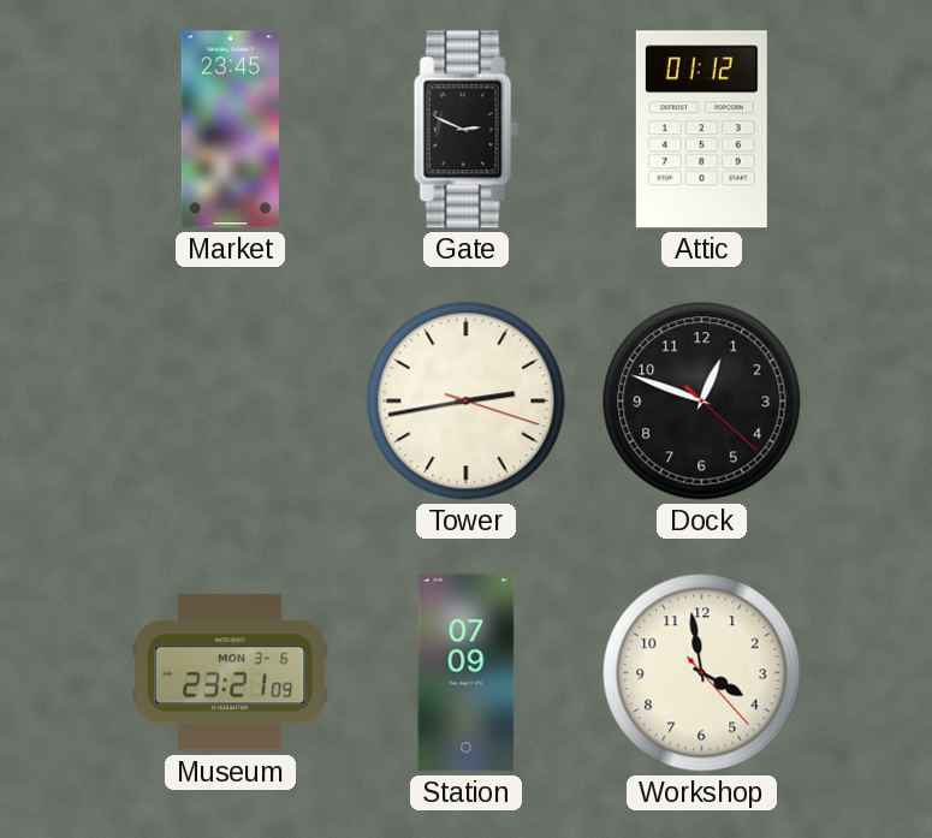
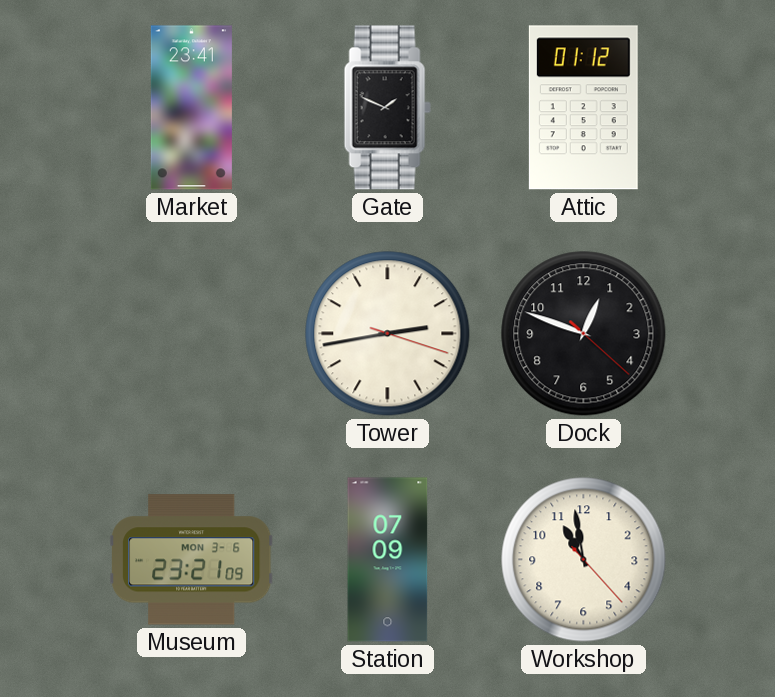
Market: 23:45 -> 23:41
Gate: 2:49 -> 1:49
Workshop: 3:58 -> 10:58
